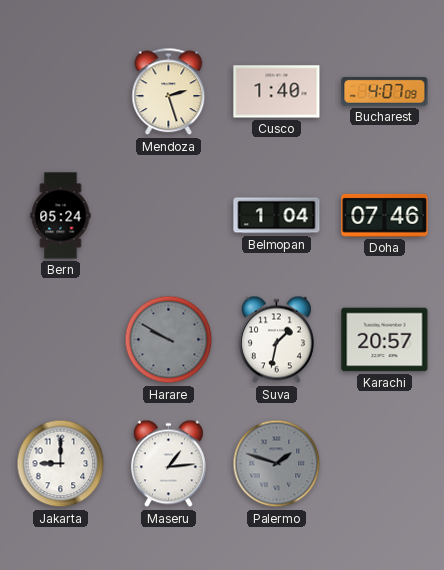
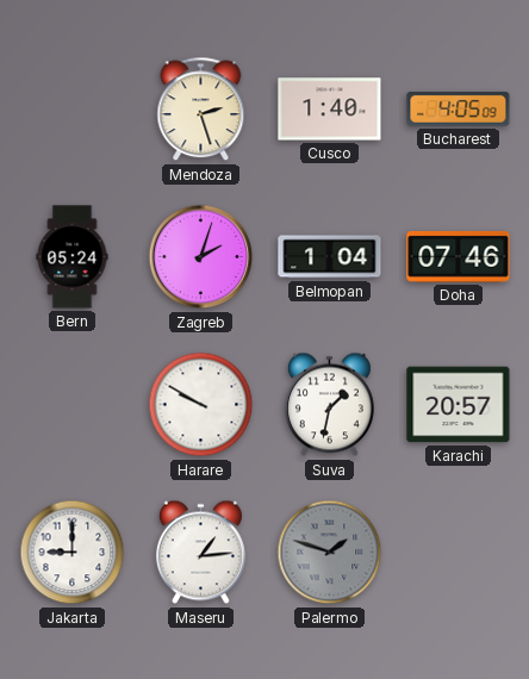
Bucharest: 4:07 -> 4:05
Zagreb: none -> 2:03
Harare dial: grey -> white
